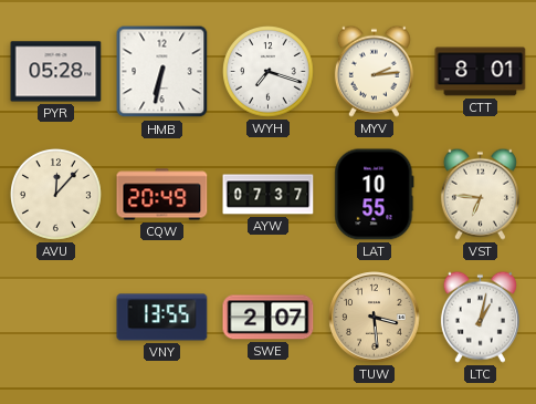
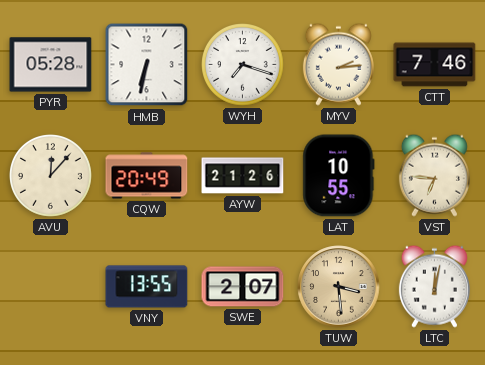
CTT: 8:01 -> 7:46
AYW: 07:37 -> 21:26
LTC: 1:02 -> 12:02
